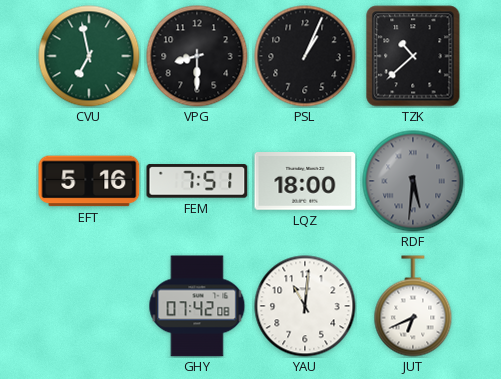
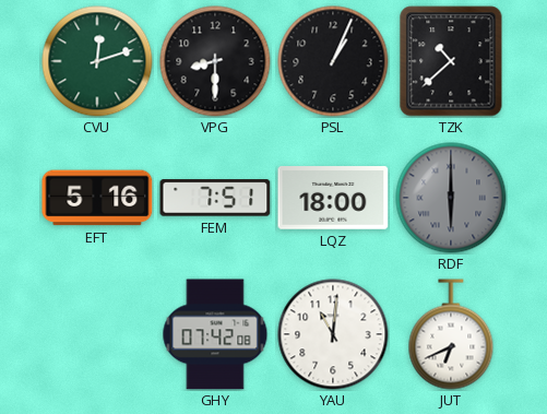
CVU: 6:58 -> 12:12
RDF: 5:31 -> 6:00
